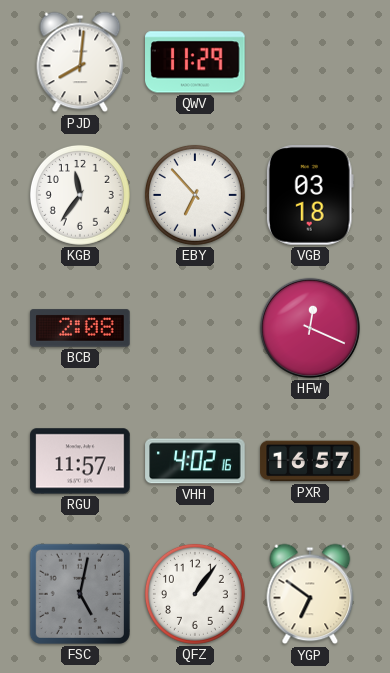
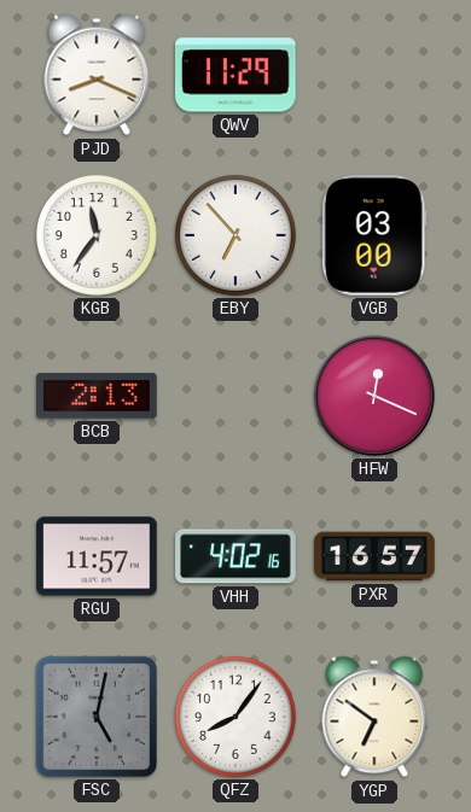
PJD: 8:01 -> 8:19
VGB: 03:18 -> 03:00
BCB: 2:08 -> 2:13
QFZ: 1:06 -> 8:06
